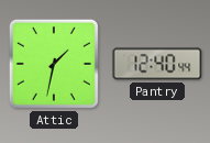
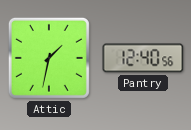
Pantry: 12:40:44 -> 12:40:56
